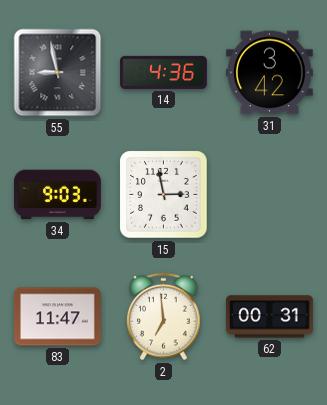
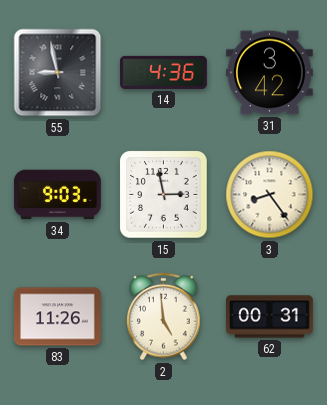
3: none -> 8:24
83: 11:47 -> 11:26
2: 6:59 -> 4:59
